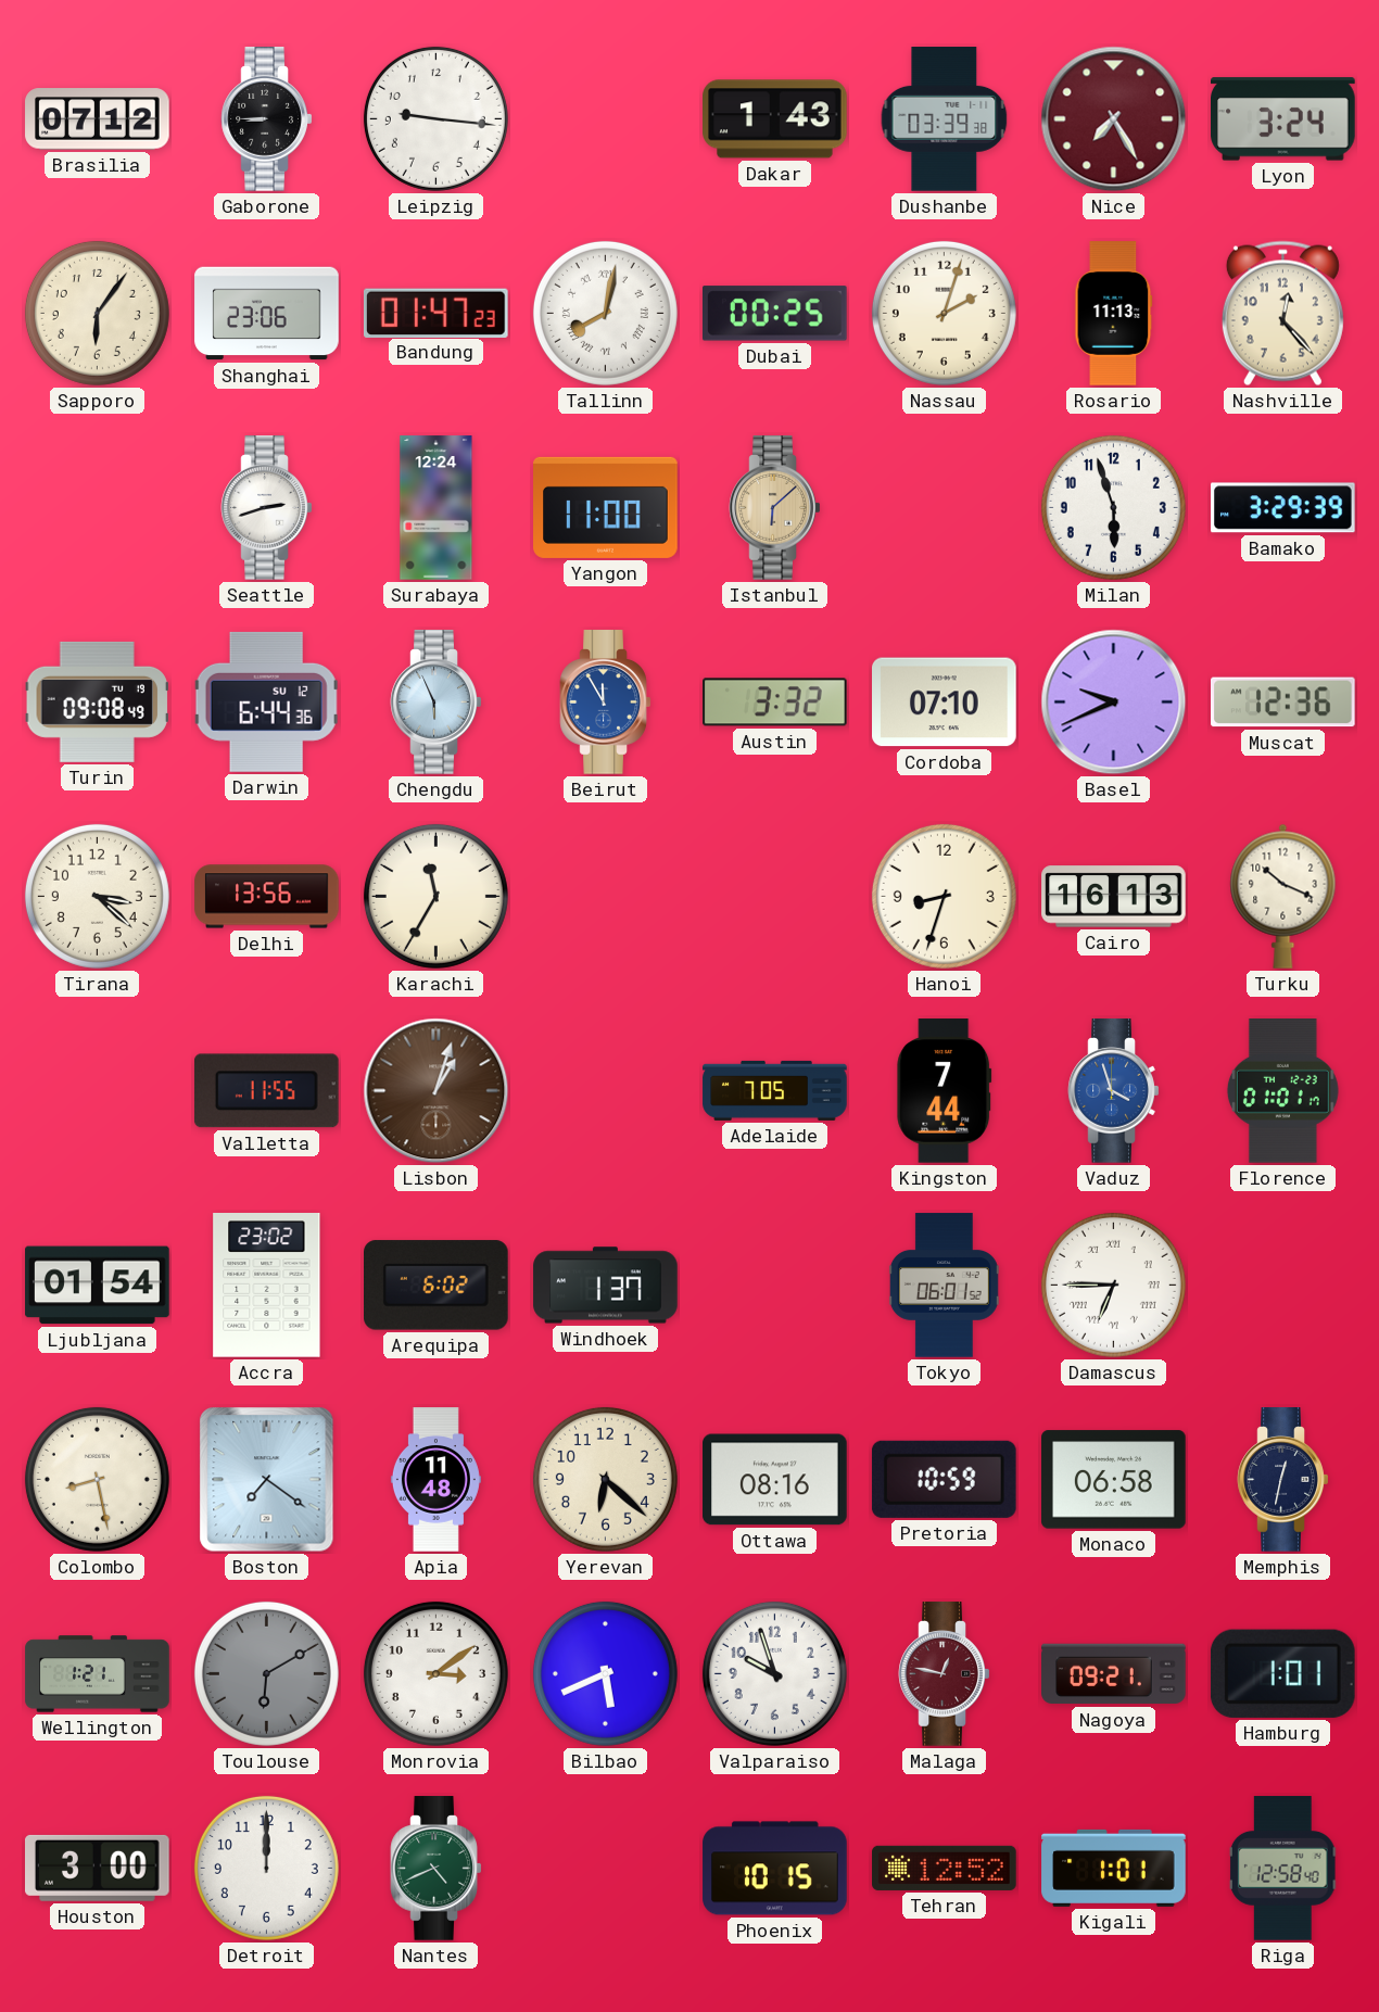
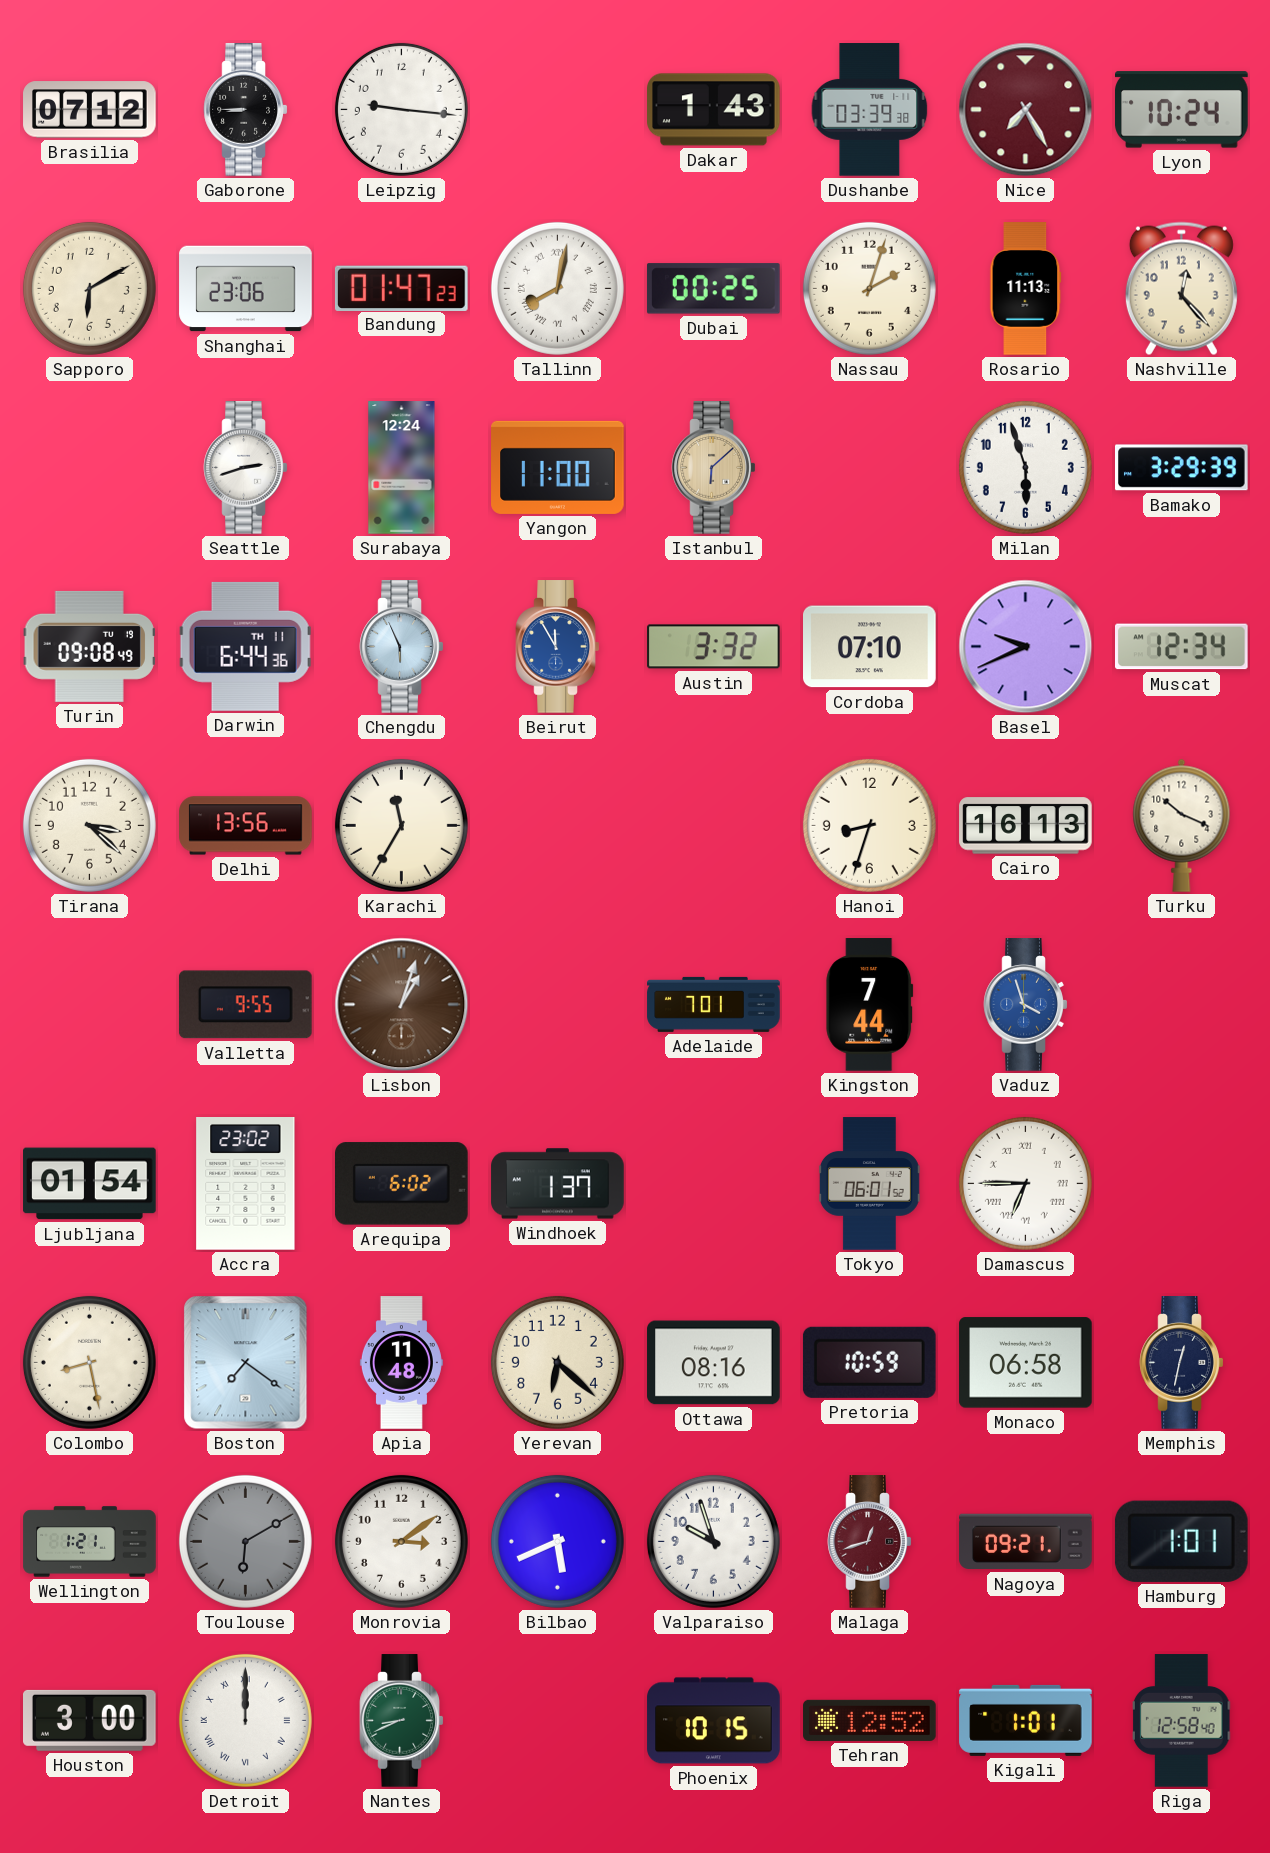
Lyon: 3:24 -> 10:24
Sapporo: 6:06 -> 6:10
Darwin date: SU 12 -> TH 11
Muscat: 12:36 -> 12:34
Valletta: 11:55 -> 9:55
Adelaide: 7:05 -> 7:01
Florence: 01:01 -> none
Malaga: 12:47 -> 12:42
Detroit numerals: Arabic -> Roman
Nantes: 4:41 -> 8:41
